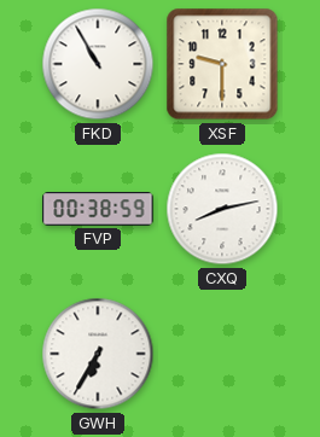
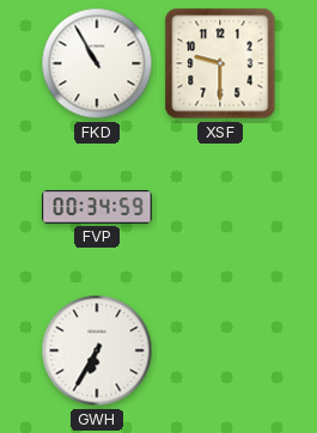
FVP: 00:38 -> 00:34
CXQ: 8:13 -> none
